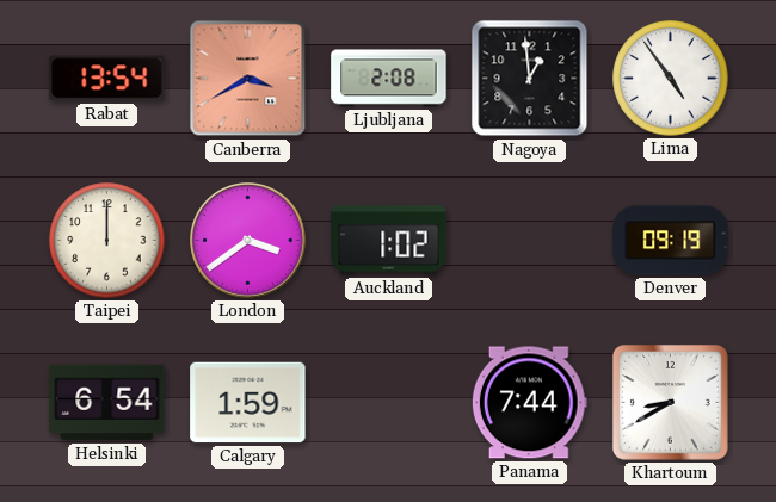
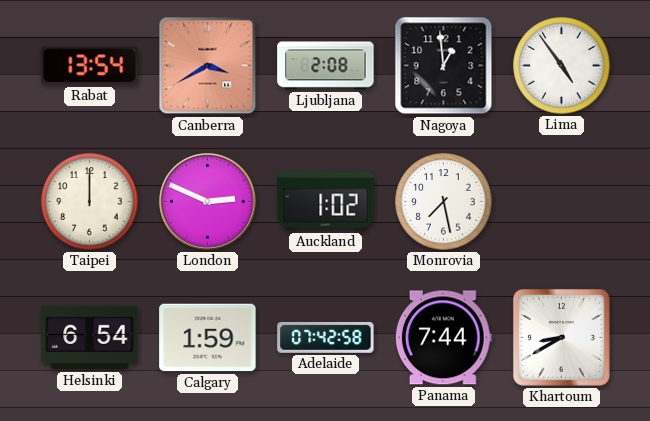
London: 3:39 -> 2:49
Monrovia: none -> 7:28
Denver: 09:19 -> none
Adelaide: none -> 07:42
